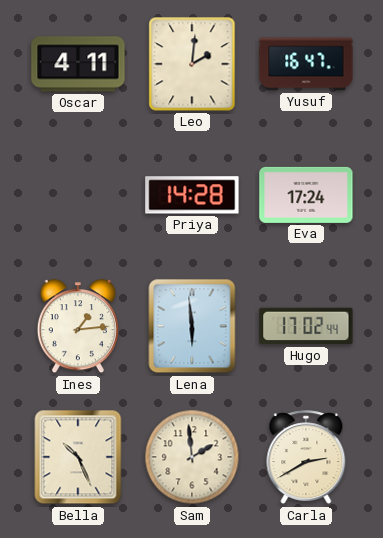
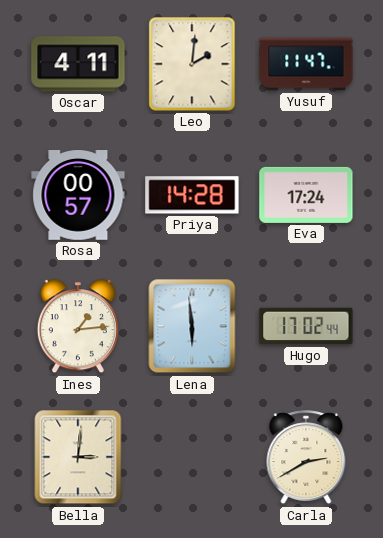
Yusuf: 16:47 -> 11:47
Rosa: none -> 00:57
Bella: 10:26 -> 3:01
Sam: 1:59 -> none
